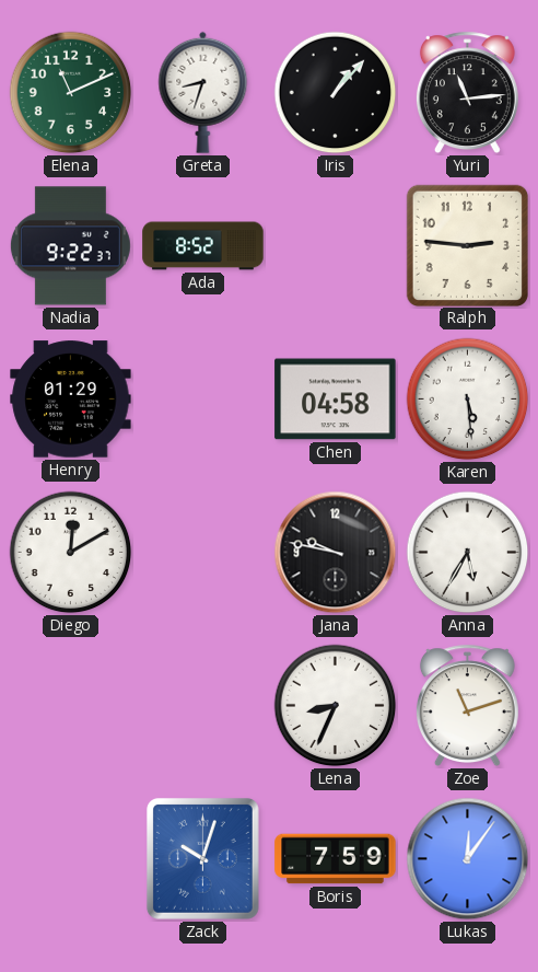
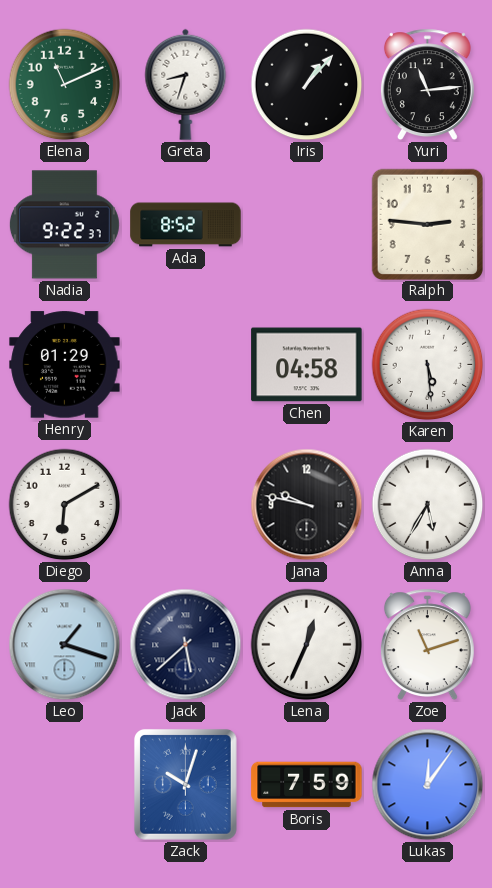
Diego: 12:10 -> 6:10
Leo: none -> 1:18
Jack: none -> 5:38
Lena: 8:34 -> 12:34
